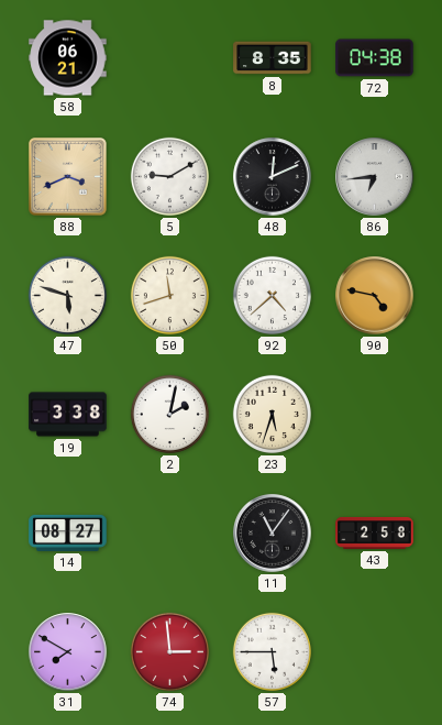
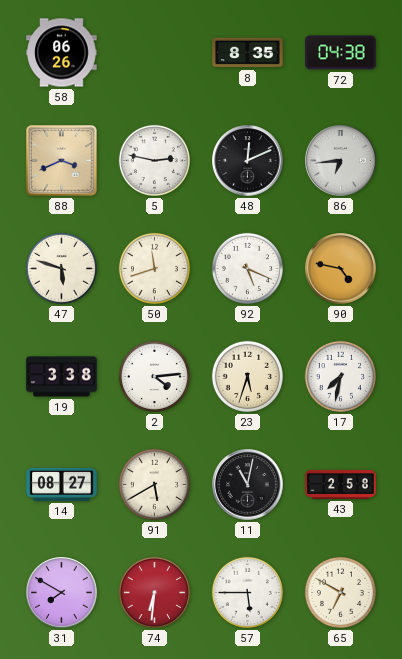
58: 06:21 -> 06:26
5: 9:10 -> 2:47
92: 4:38 -> 5:19
2: 2:02 -> 4:14
17: none -> 7:32
91: none -> 5:40
11: 11:06 -> 11:02
74: 2:59 -> 6:31
65: none -> 6:50
